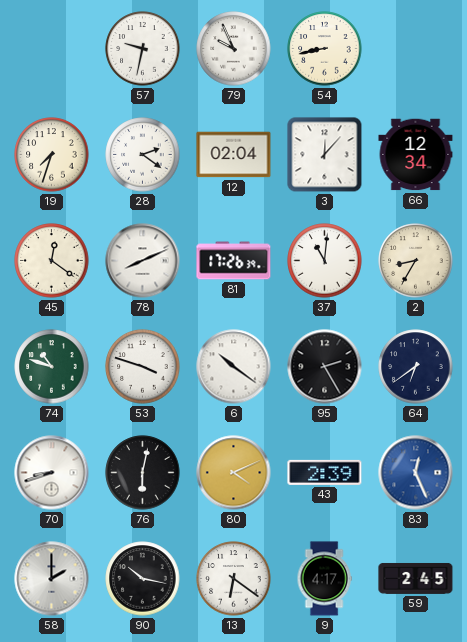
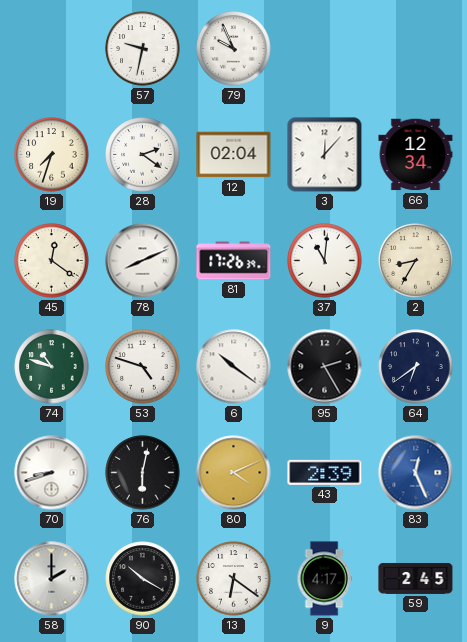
54: 8:43 -> none
53: 3:48 -> 4:48
90: 10:17 -> 10:20
